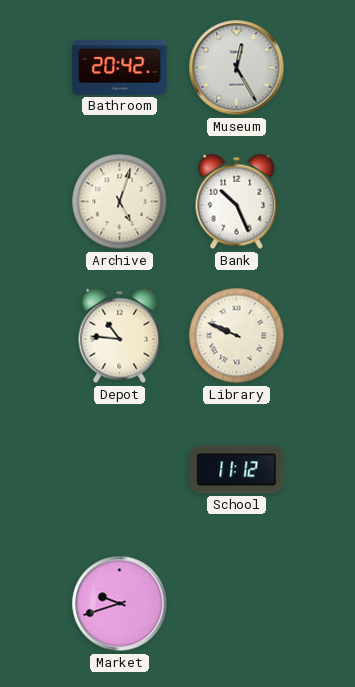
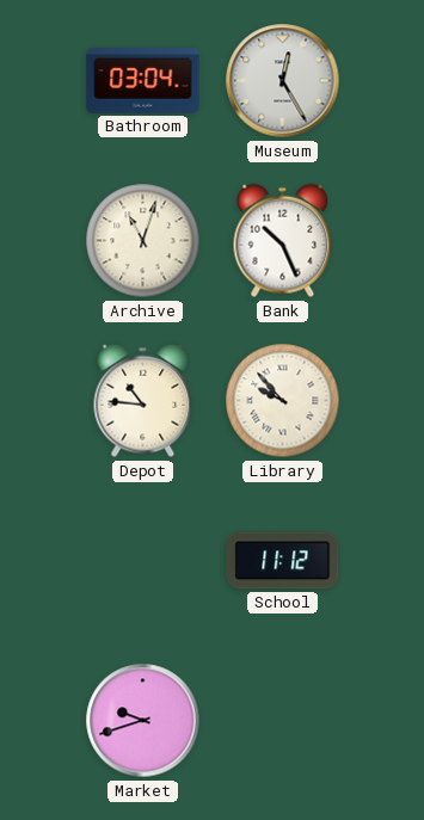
Bathroom: 20:42 -> 03:04
Archive: 5:03 -> 11:03
Library: 9:49 -> 9:53
